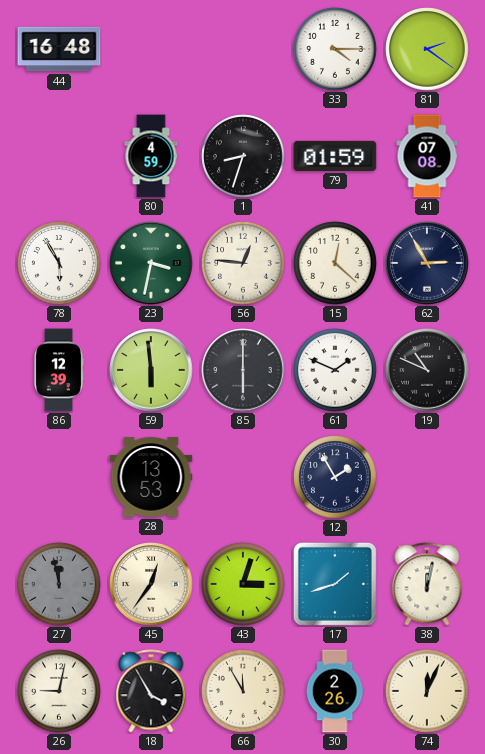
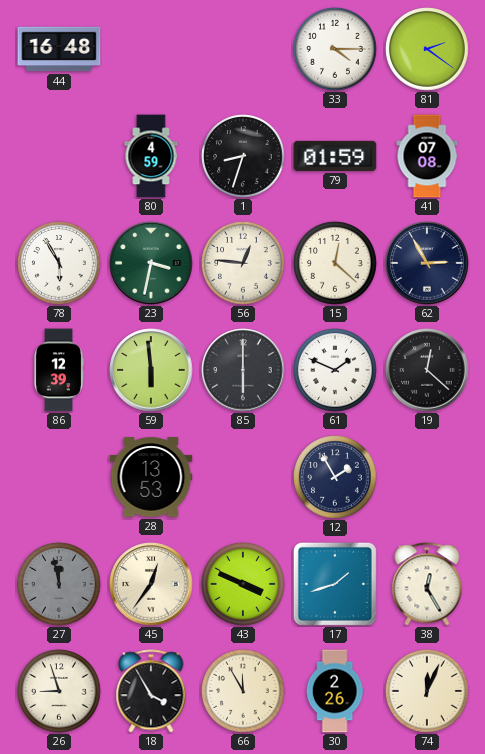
19: 10:49 -> 12:22
43: 3:03 -> 3:49
38: 12:02 -> 12:25
26: 9:02 -> 8:57
